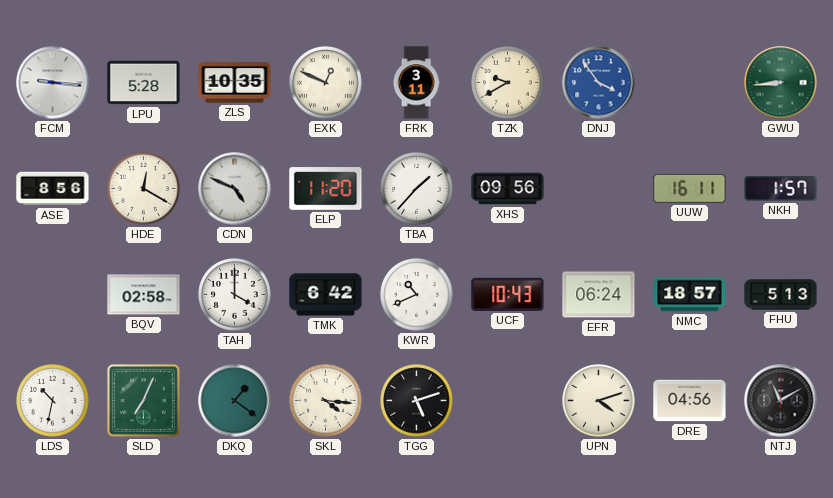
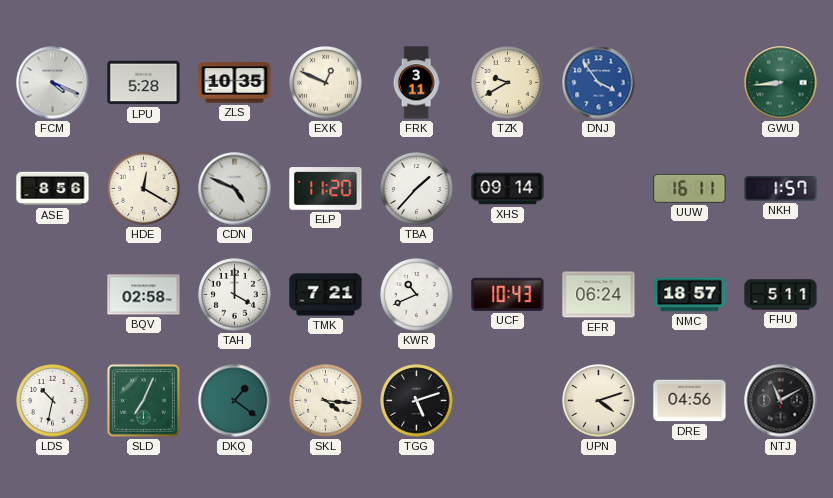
FCM: 9:16 -> 4:19
XHS: 09:56 -> 09:14
TMK: 6:42 -> 7:21
FHU: 5:13 -> 5:11
